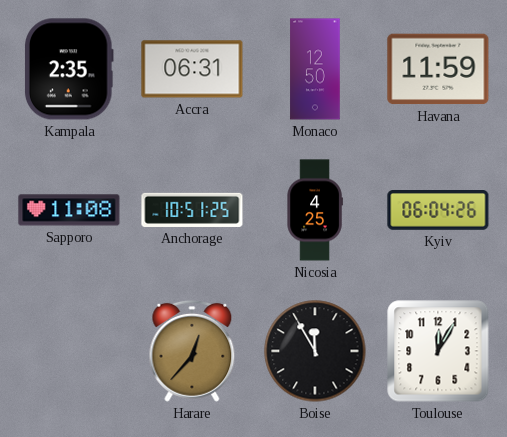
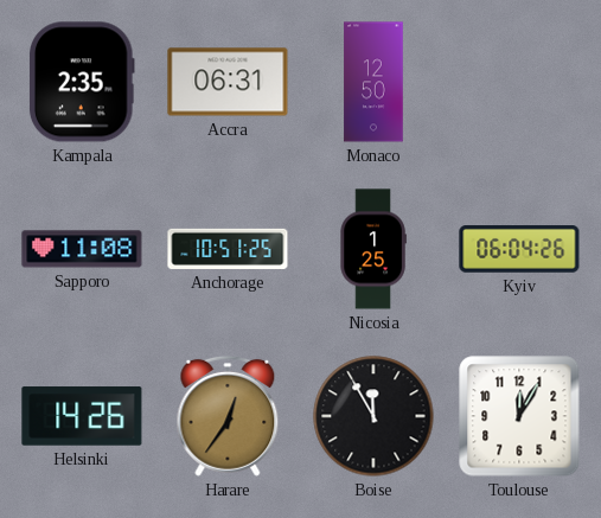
Havana: 11:59 -> none
Nicosia: 4:25 -> 1:25
Helsinki: none -> 14:26
Harare: 12:37 -> 12:36
